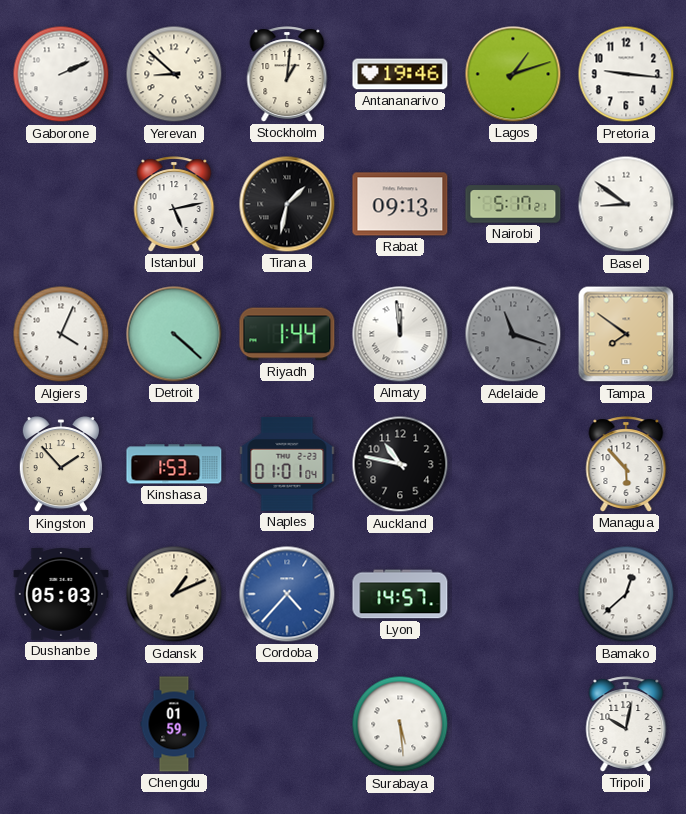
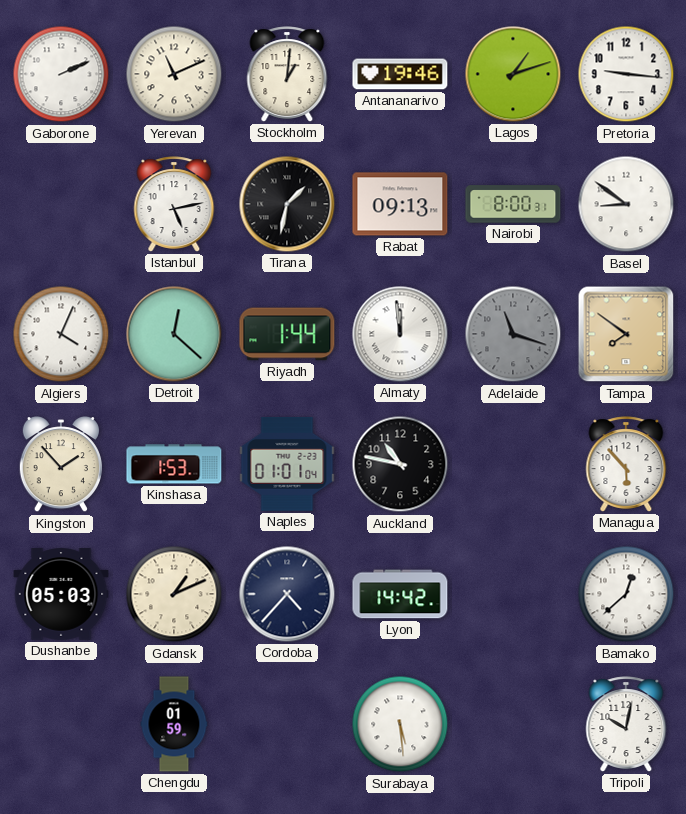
Yerevan: 8:52 -> 11:11
Nairobi: 5:17 -> 8:00
Detroit: 4:22 -> 12:22
Cordoba dial: blue -> navy
Lyon: 14:57 -> 14:42
